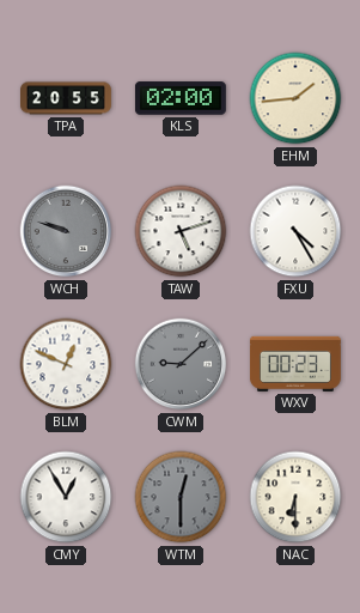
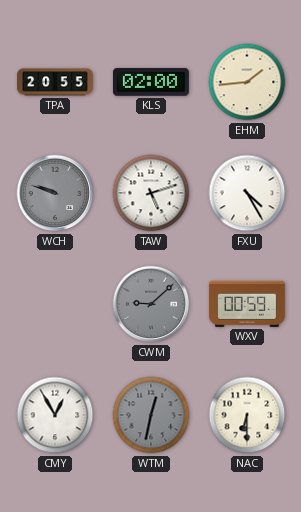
BLM: 12:49 -> none
WXV: 00:23 -> 00:59
WTM: 12:30 -> 12:32
